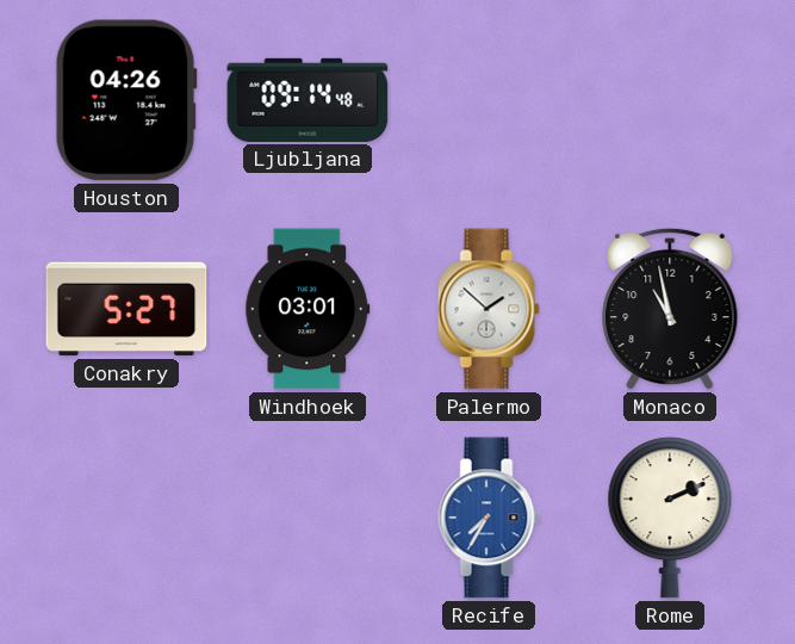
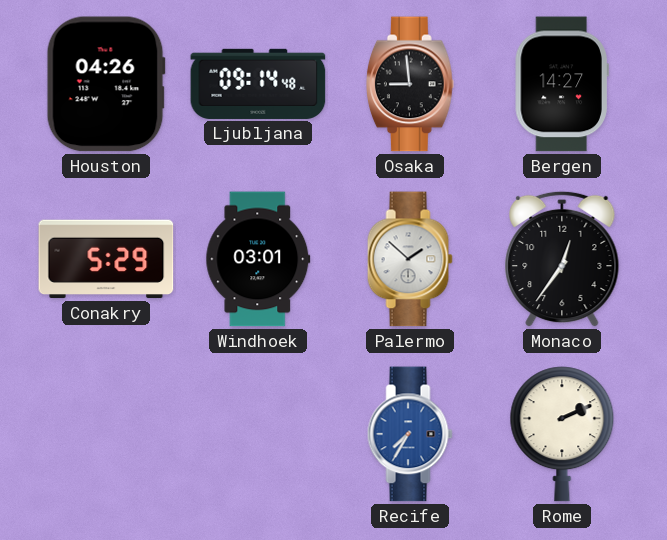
Osaka: none -> 8:59
Bergen: none -> 14:27
Conakry: 5:27 -> 5:29
Monaco: 10:58 -> 12:36
